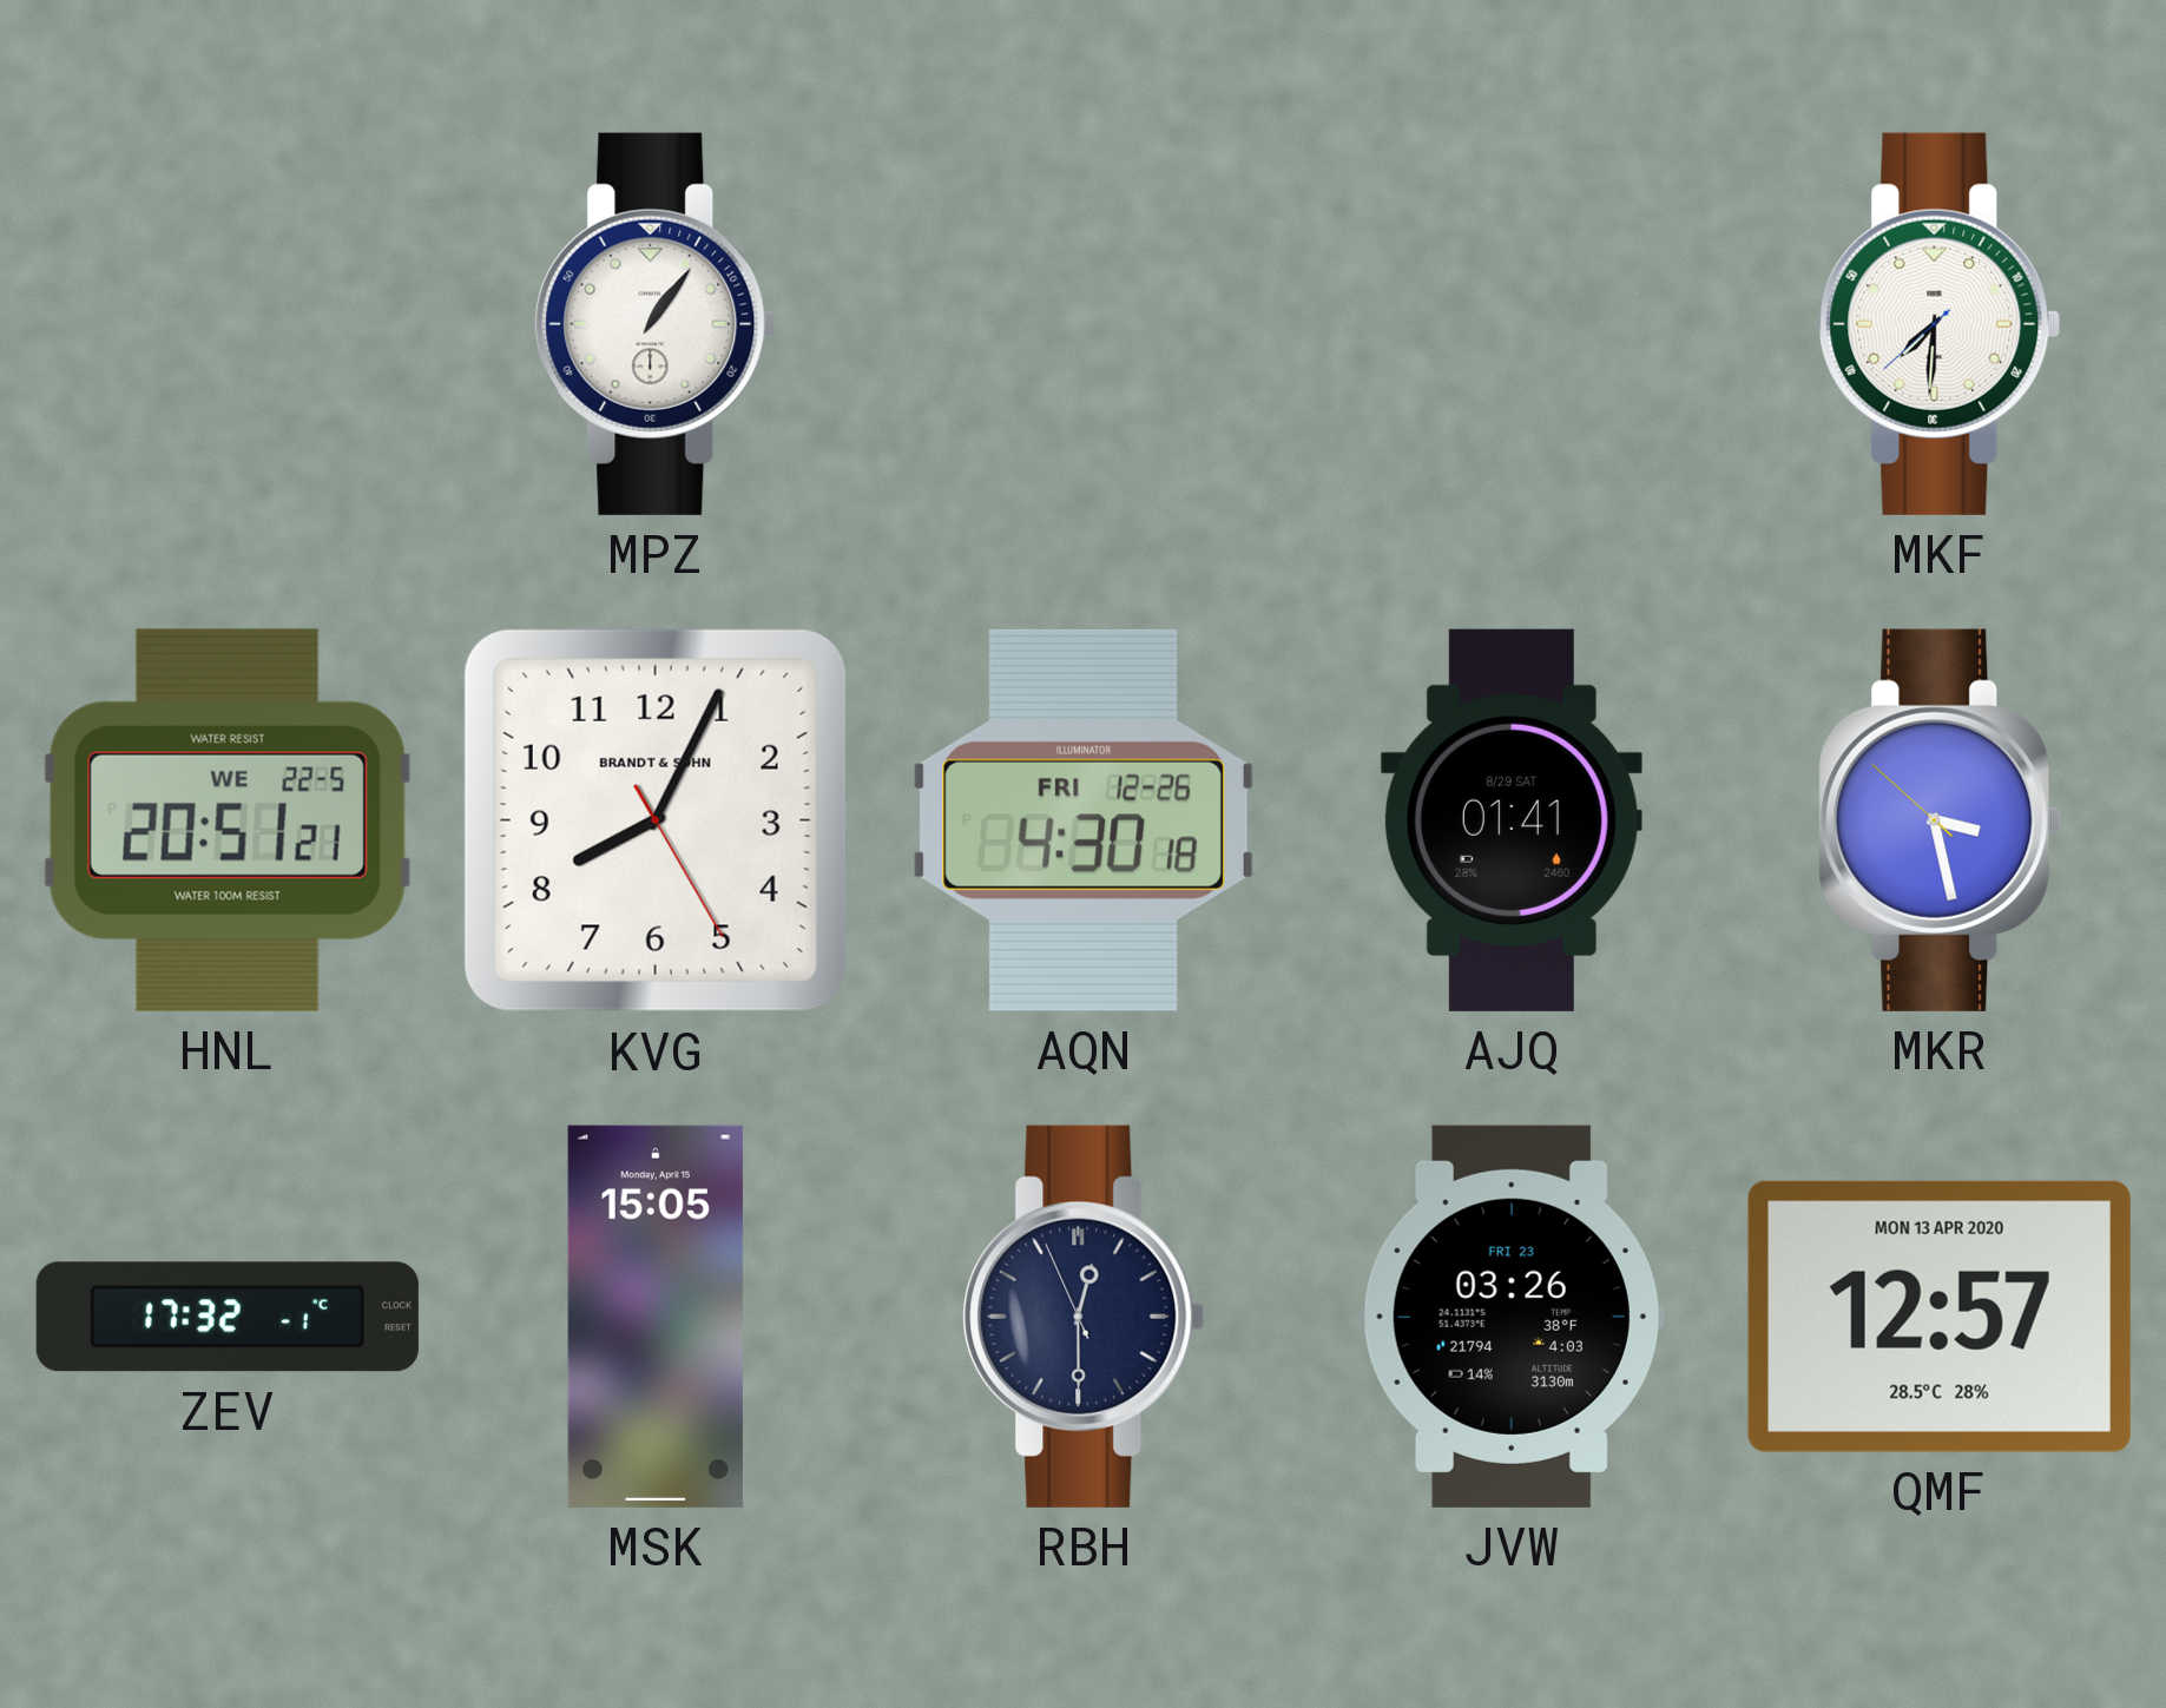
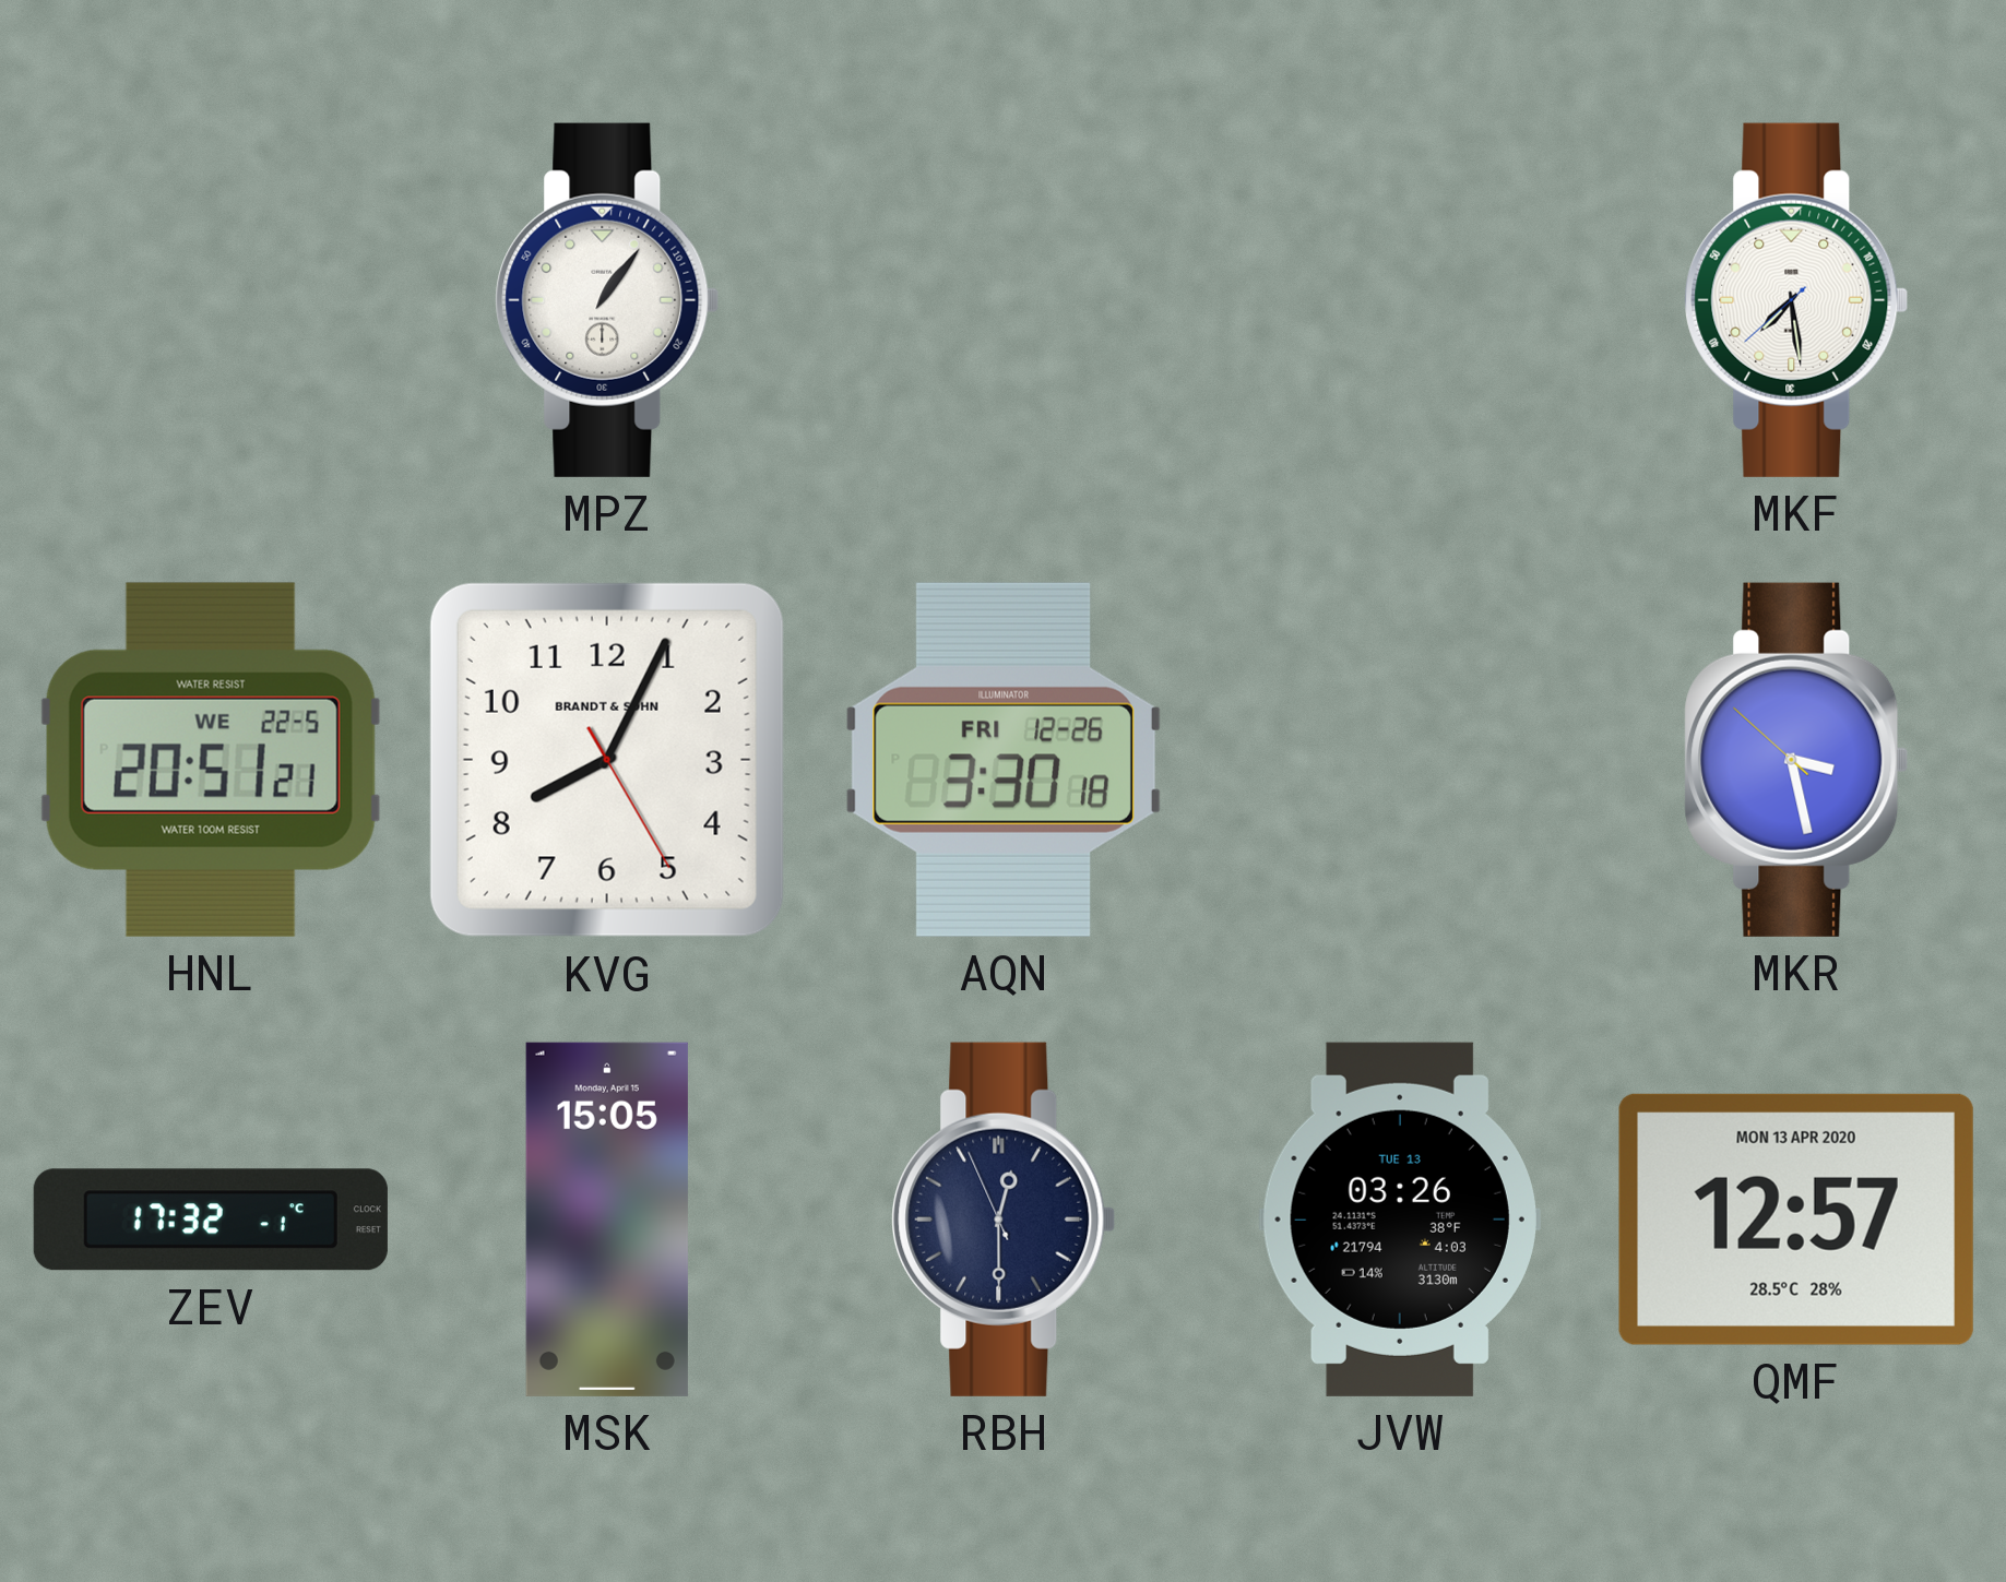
MKF: 7:30 -> 7:28
AQN: 4:30 -> 3:30
AJQ: 01:41 -> none
JVW date: FRI 23 -> TUE 13
